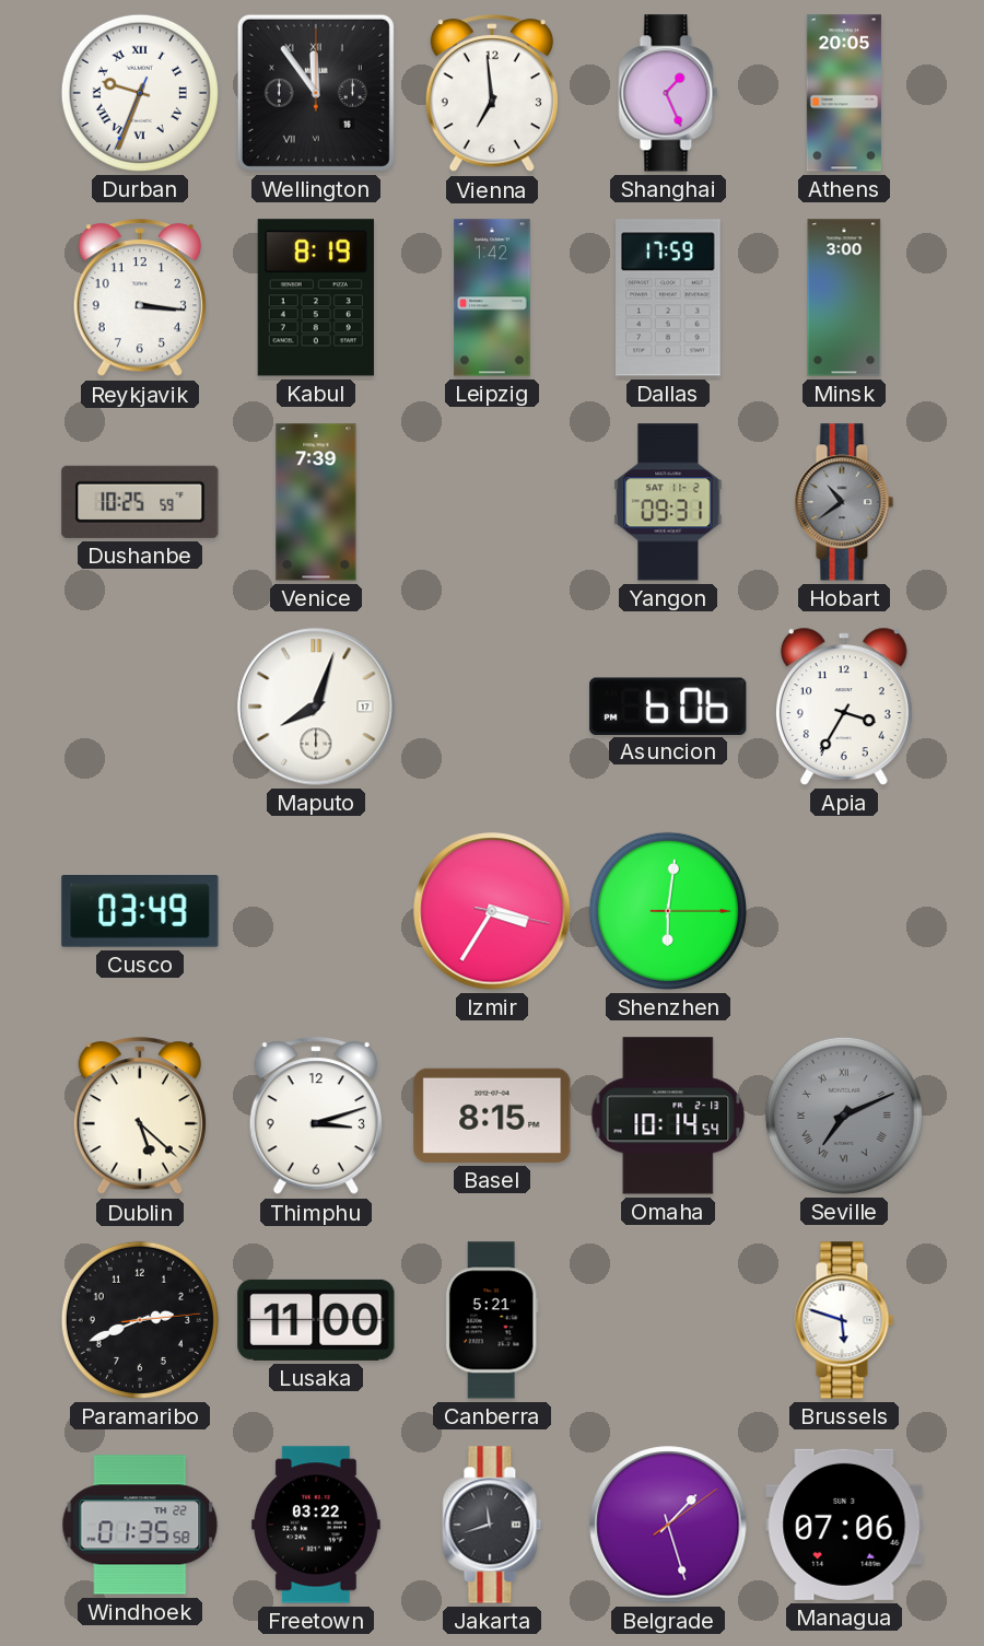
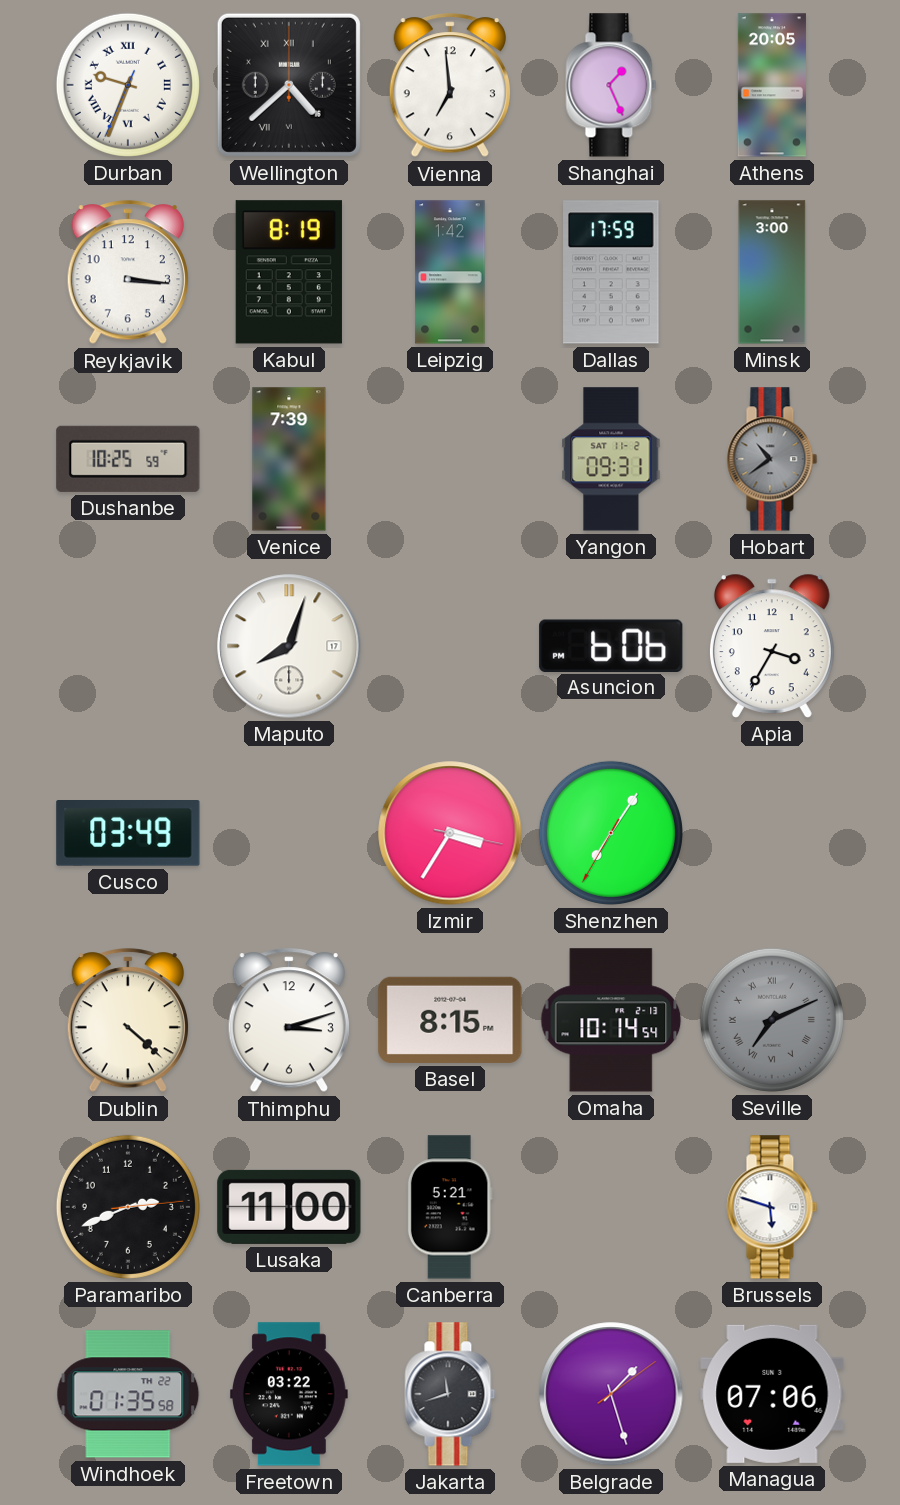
Wellington: 11:54 -> 4:38
Shenzhen: 6:01 -> 7:05
Dublin: 5:22 -> 4:22
